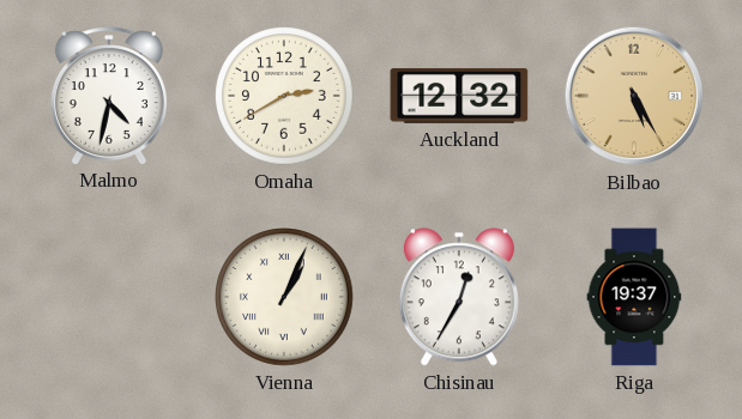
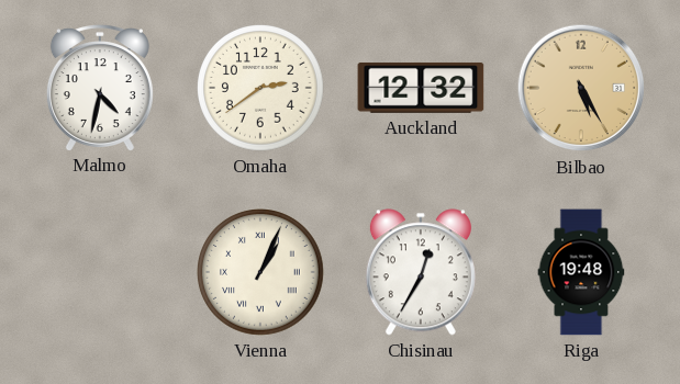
Omaha: 2:40 -> 2:39
Riga: 19:37 -> 19:48
